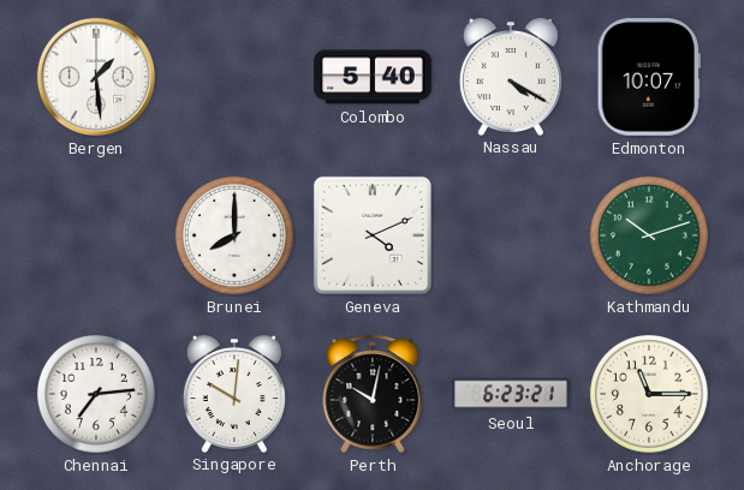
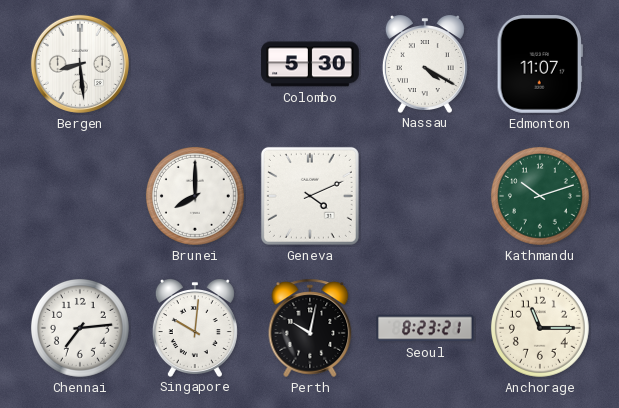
Bergen: 1:29 -> 8:29
Colombo: 5:40 -> 5:30
Edmonton: 10:07 -> 11:07
Seoul: 6:23 -> 8:23
